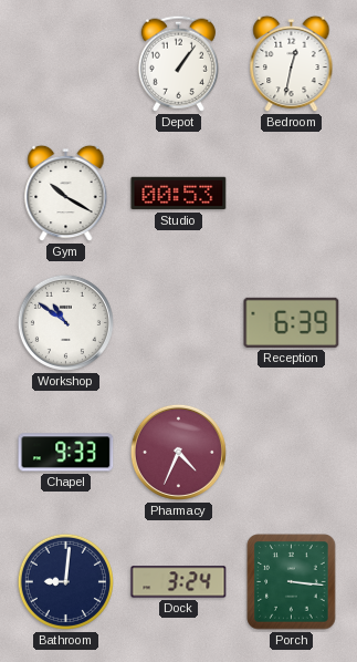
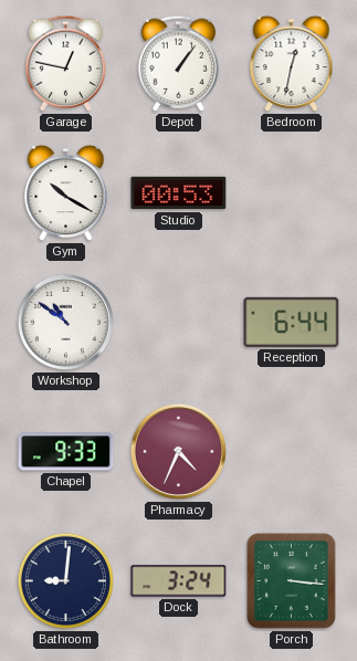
Garage: none -> 12:47
Reception: 6:39 -> 6:44
